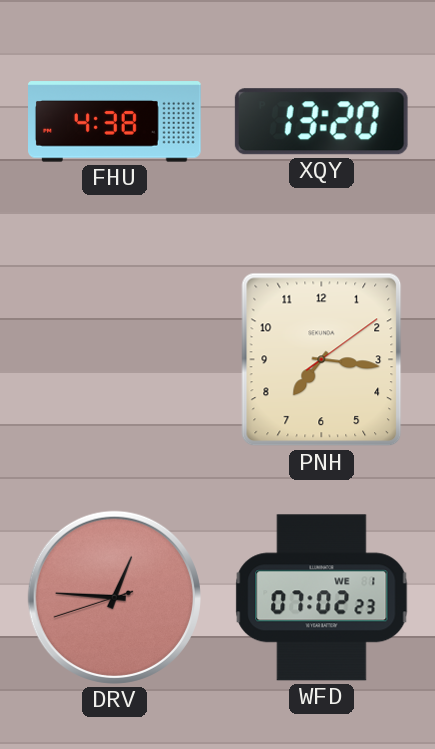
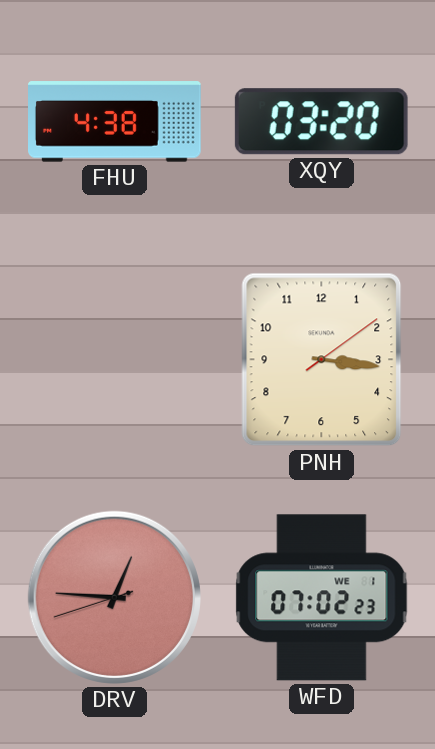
XQY: 13:20 -> 03:20
PNH: 7:16 -> 3:16
